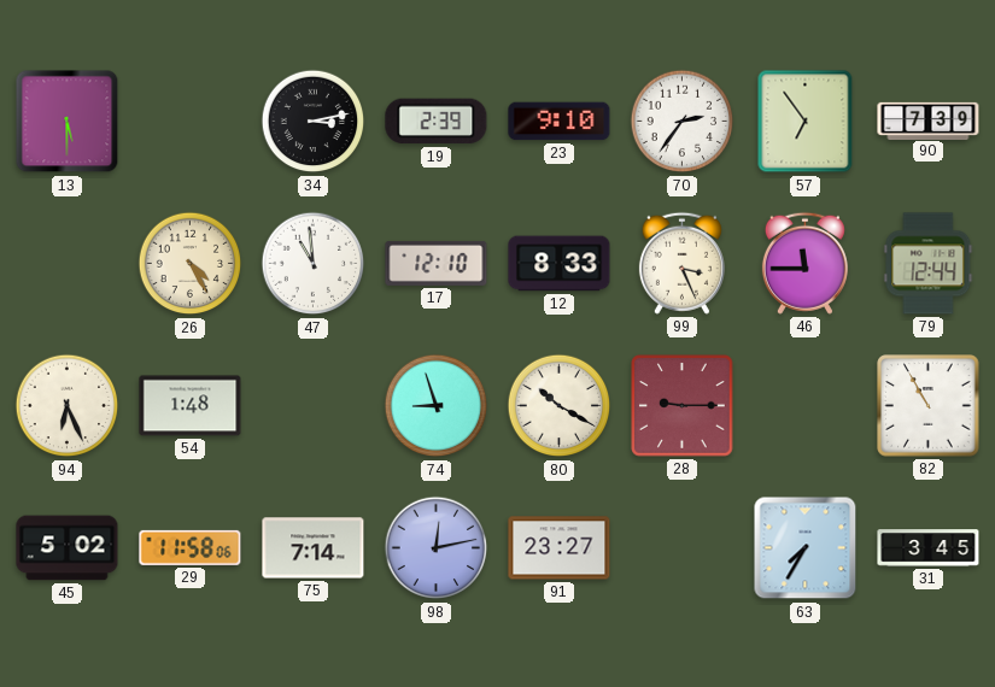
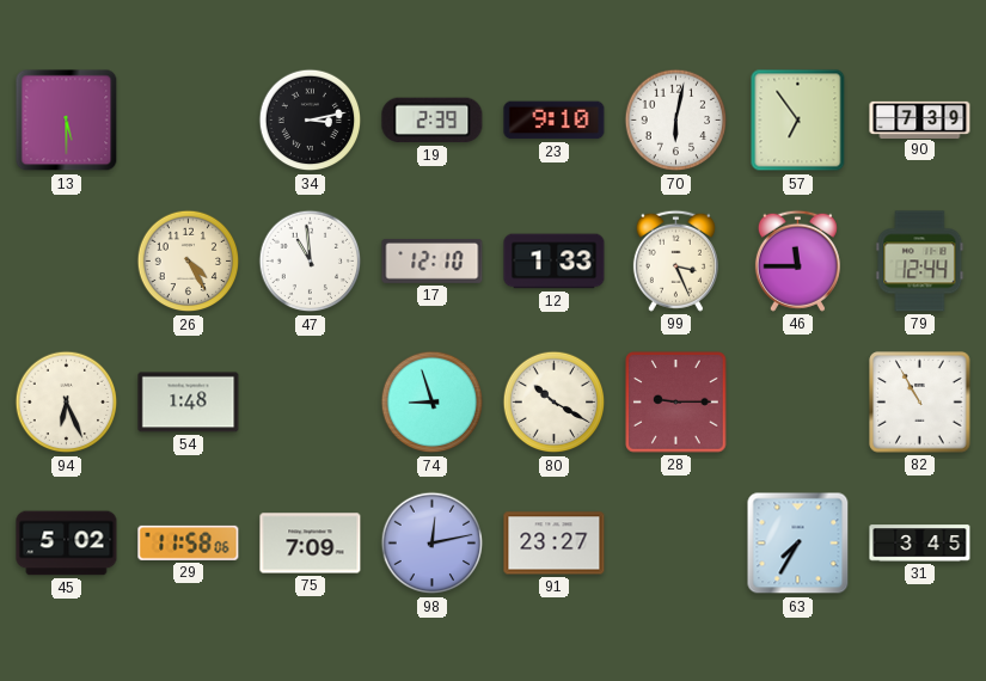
70: 2:36 -> 6:02
12: 8:33 -> 1:33
75: 7:14 -> 7:09
